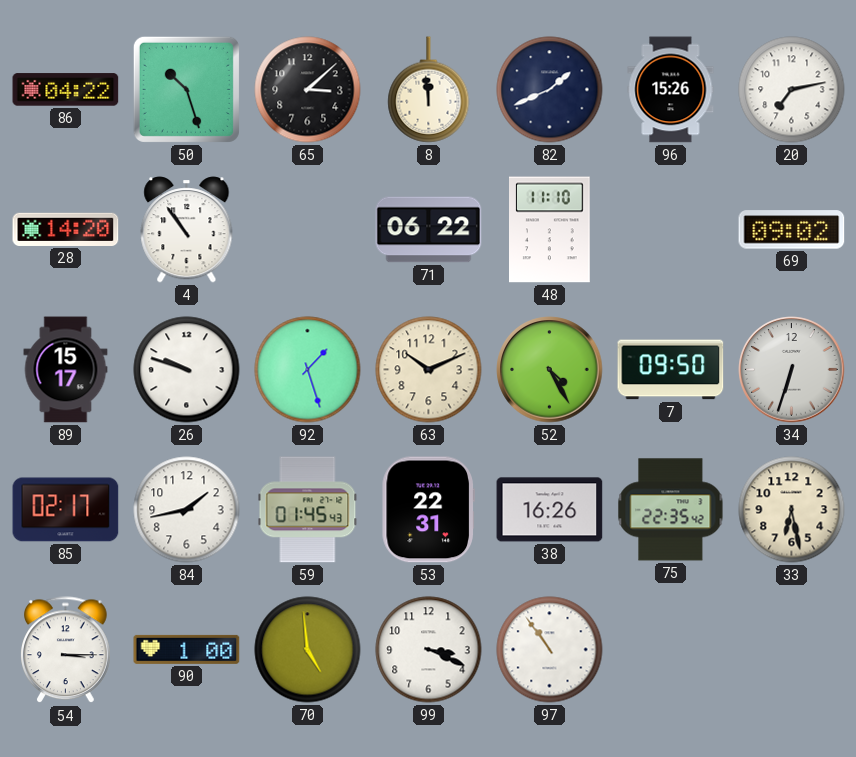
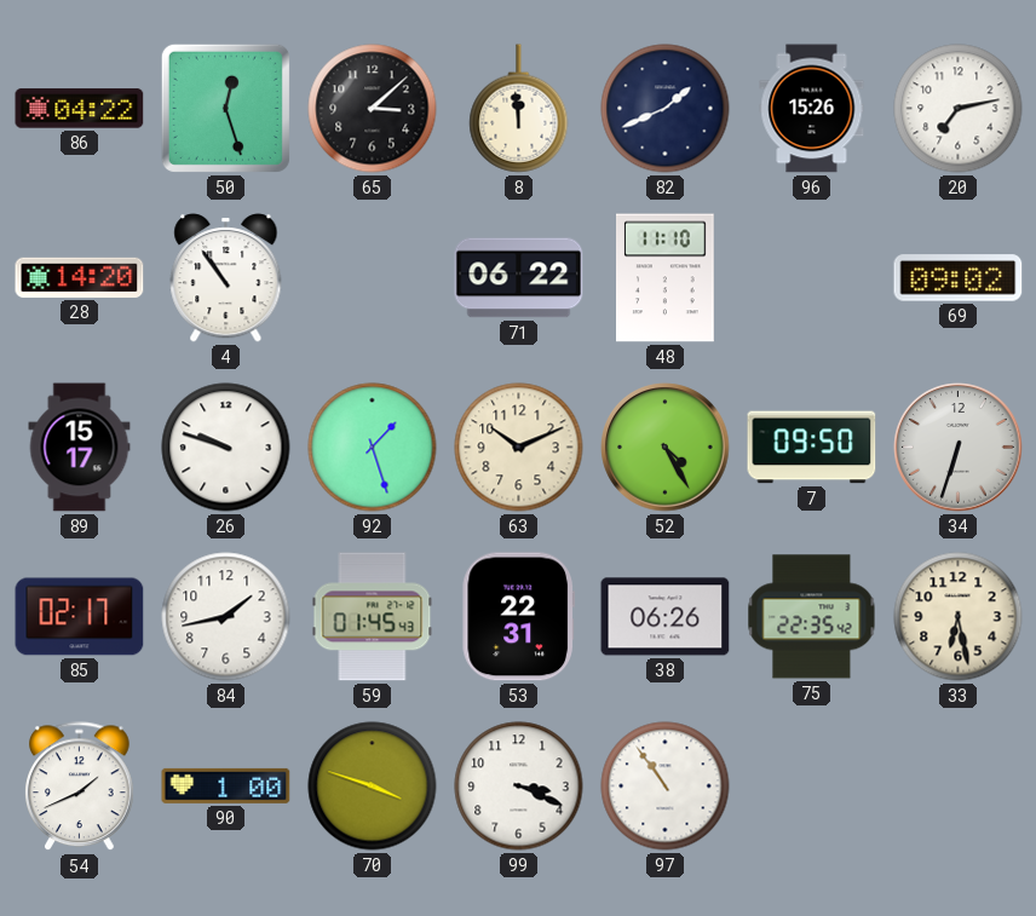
50: 10:27 -> 12:27
38: 16:26 -> 06:26
54: 3:15 -> 1:41
70: 4:59 -> 3:48
